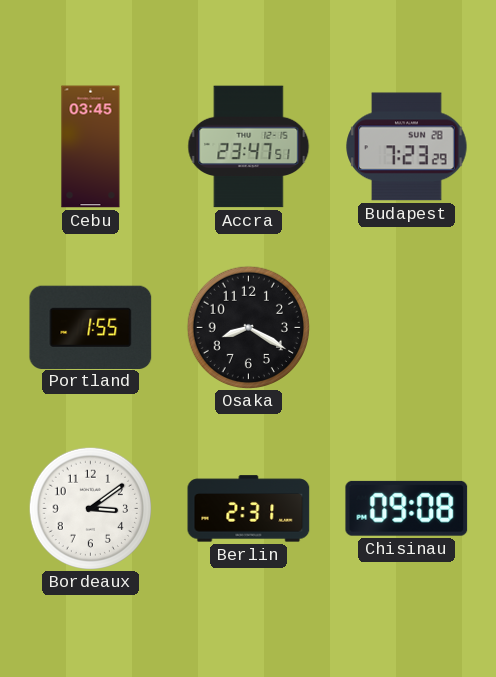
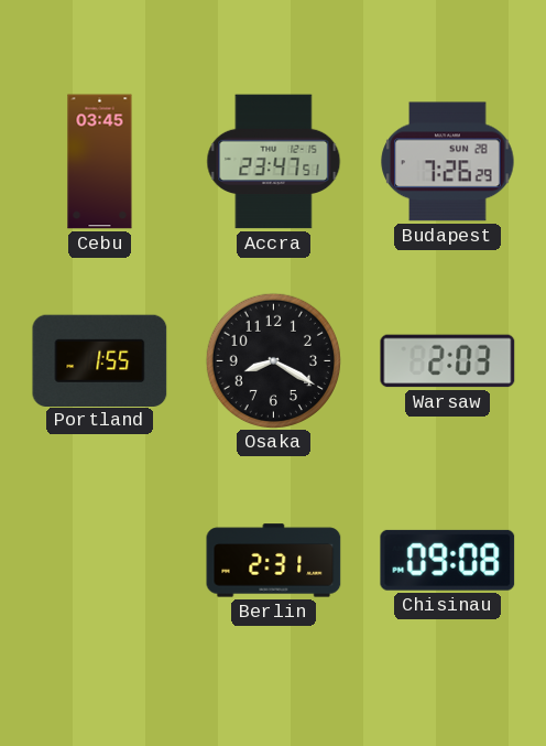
Budapest: 7:23 -> 7:26
Warsaw: none -> 2:03
Bordeaux: 3:09 -> none
